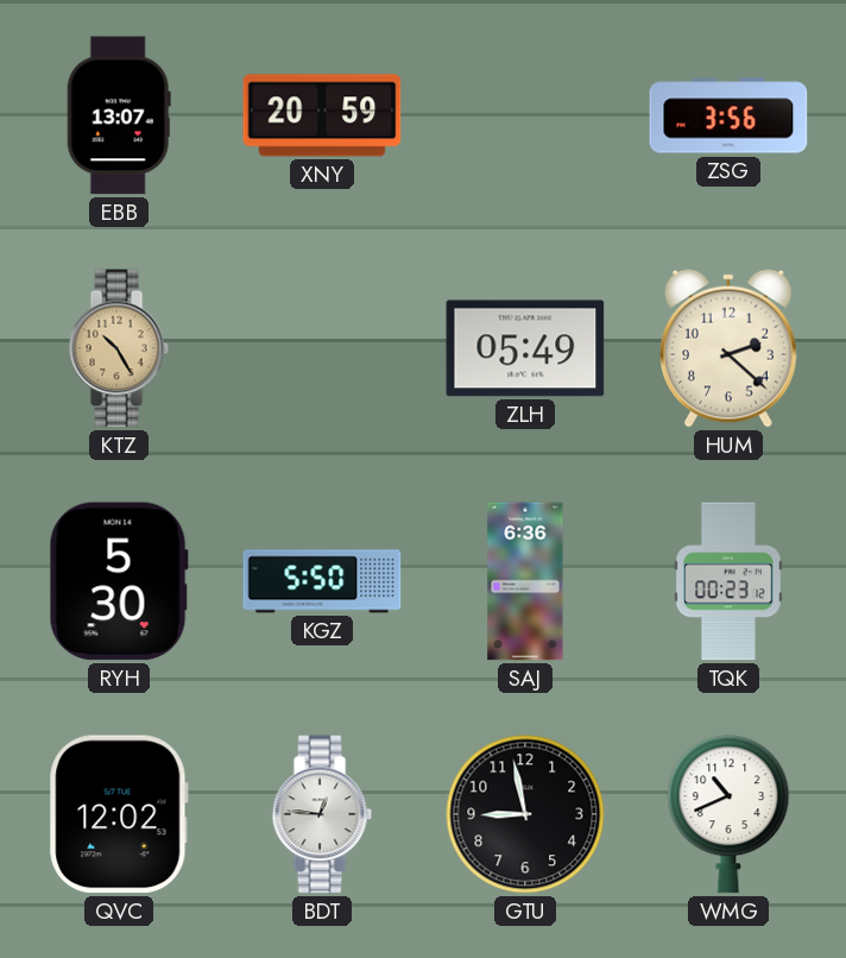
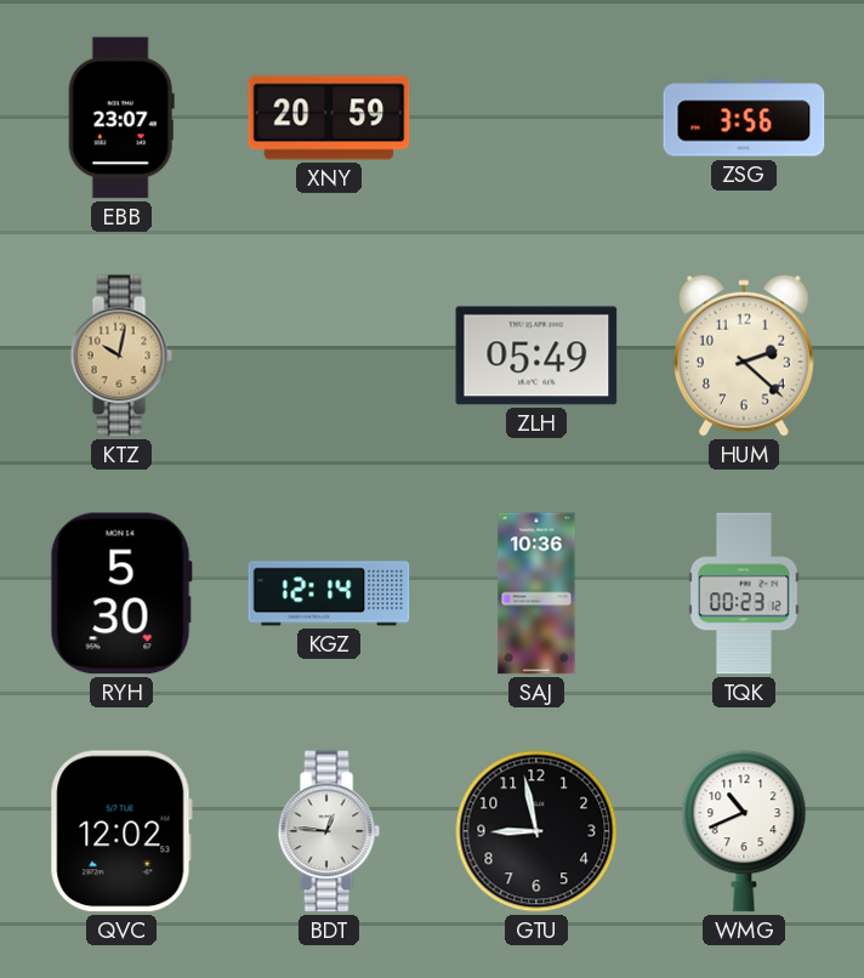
EBB: 13:07 -> 23:07
KTZ: 10:25 -> 10:02
KGZ: 5:50 -> 12:14
SAJ: 6:36 -> 10:36
